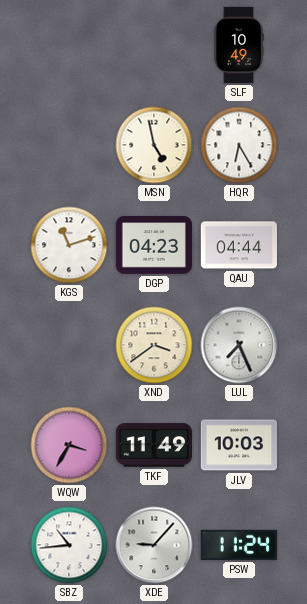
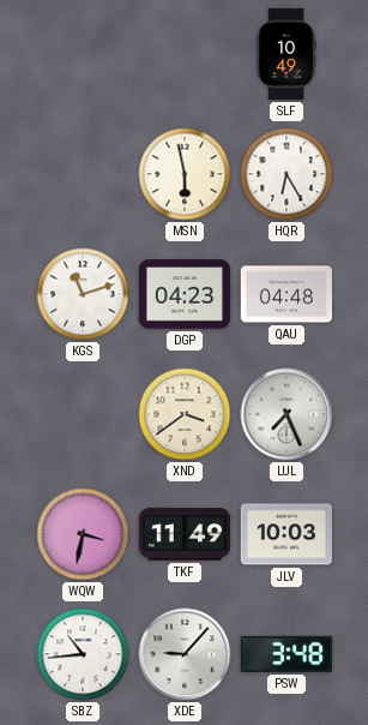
MSN: 4:58 -> 5:58
QAU: 04:44 -> 04:48
WQW: 3:35 -> 3:32
PSW: 11:24 -> 3:48
